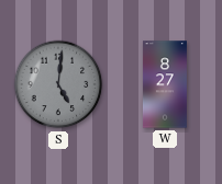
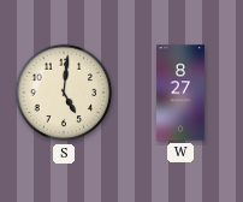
S dial: grey -> cream
